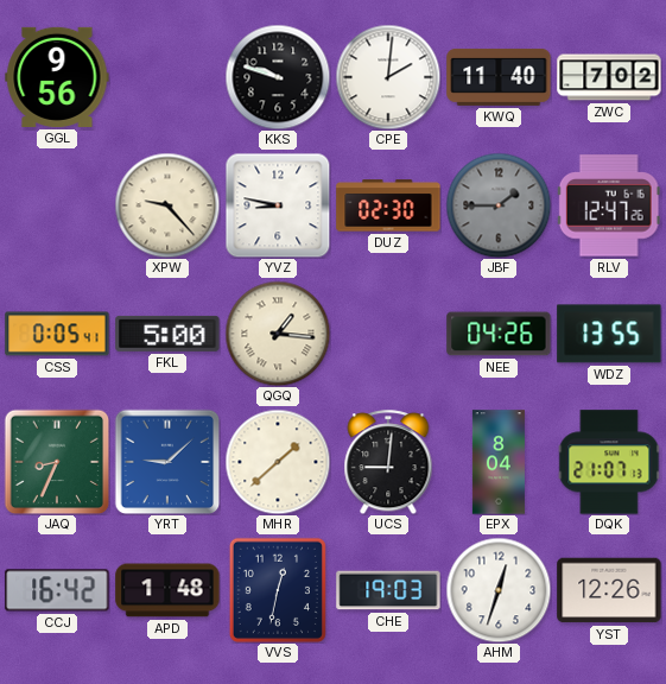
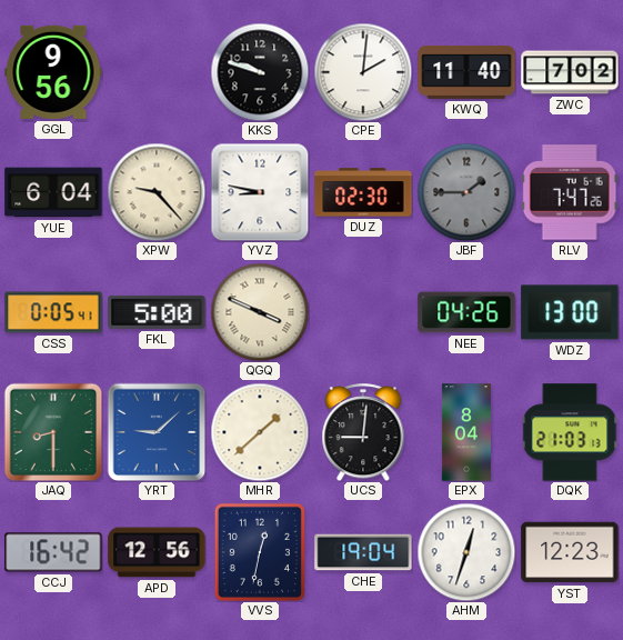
YUE: none -> 6:04
RLV: 12:47 -> 7:47
QGQ: 1:16 -> 3:49
WDZ: 13:55 -> 13:00
JAQ: 8:34 -> 8:30
DQK: 21:07 -> 21:03
APD: 1:48 -> 12:56
CHE: 19:03 -> 19:04
YST: 12:26 -> 12:23
